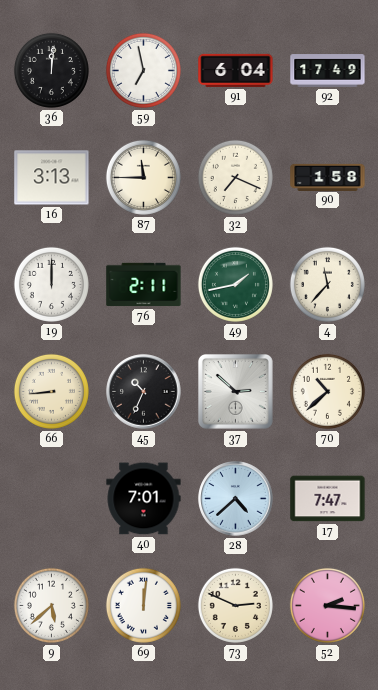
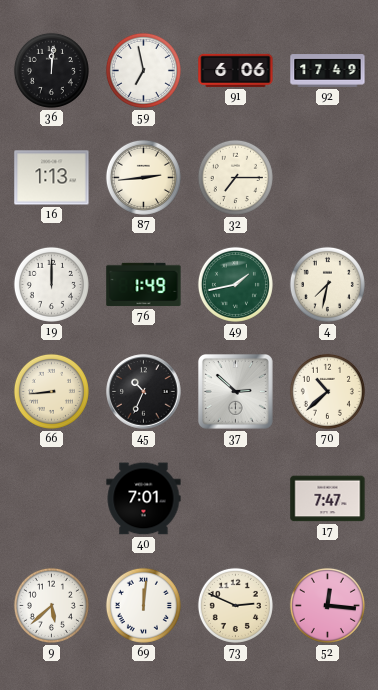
91: 6:04 -> 6:06
16: 3:13 -> 1:13
87: 11:45 -> 2:44
32: 7:19 -> 7:15
90: 1:58 -> none
76: 2:11 -> 1:49
4: 11:37 -> 7:32
28: 4:38 -> none
52: 2:16 -> 12:16
